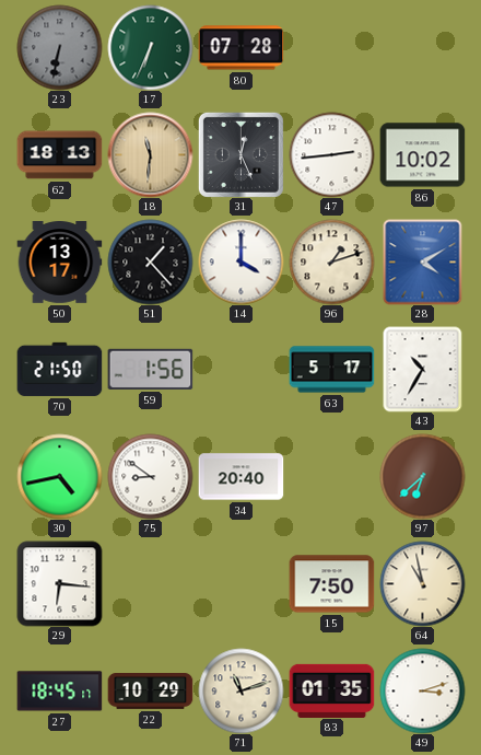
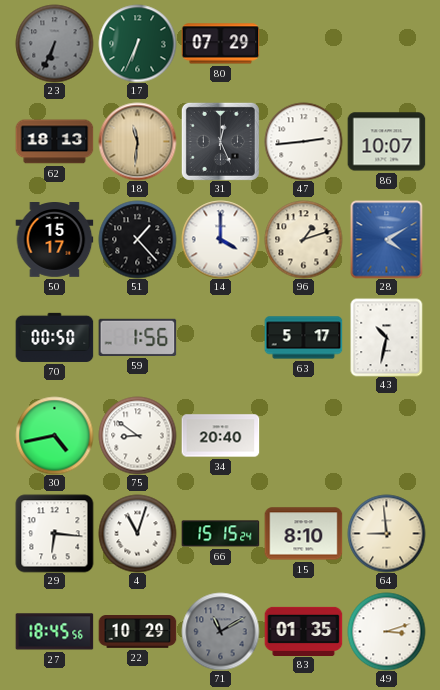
23: 6:32 -> 6:34
80: 07:28 -> 07:29
86: 10:02 -> 10:07
50: 13:17 -> 15:17
70: 21:50 -> 00:50
43: 10:35 -> 10:32
97: 6:38 -> none
4: none -> 11:03
66: none -> 15:15
15: 7:50 -> 8:10
64: 10:58 -> 8:59
27: 18:45:17 -> 18:45:56
71: 11:12 -> 11:10
71 dial: cream -> grey
